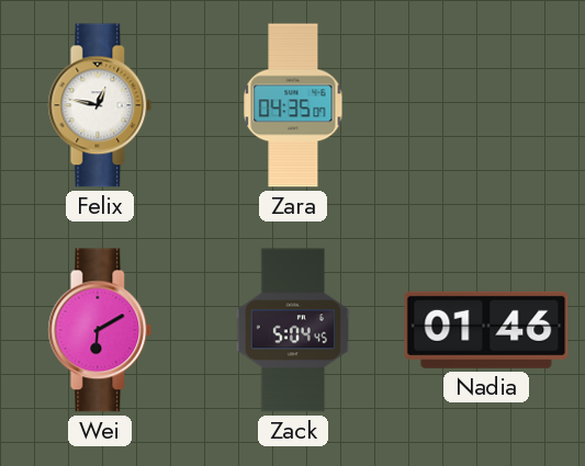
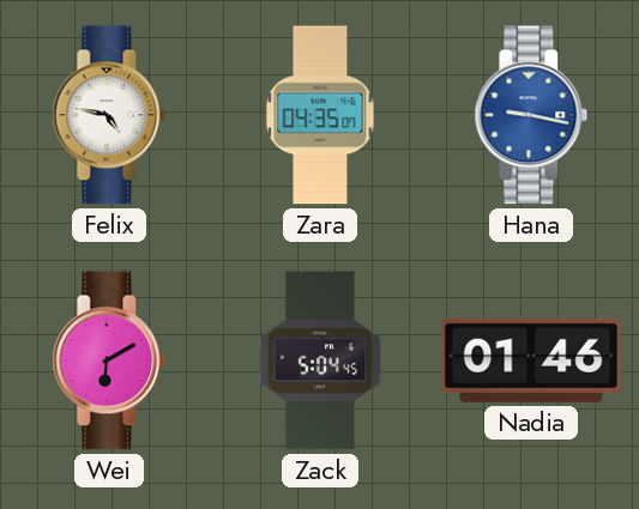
Felix: 12:47 -> 4:47
Hana: none -> 9:17
